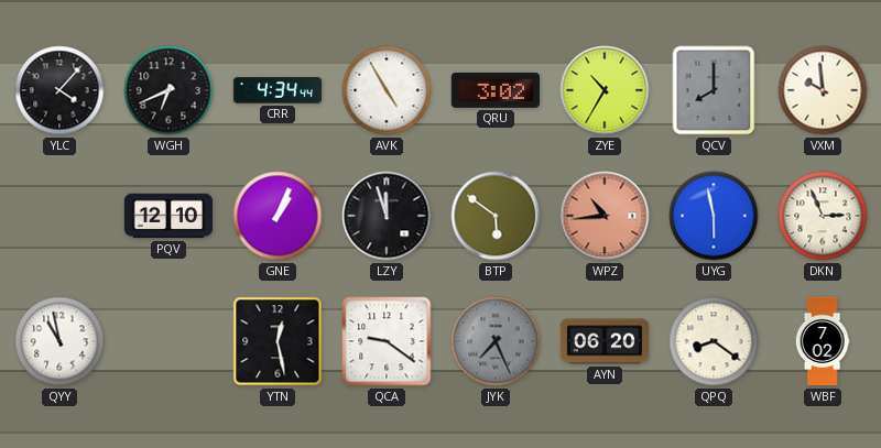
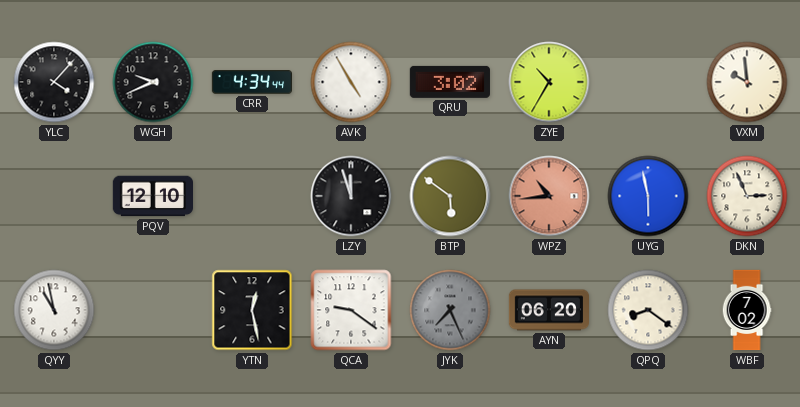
WGH: 6:41 -> 9:41
QCV: 8:00 -> none
GNE: 1:04 -> none
